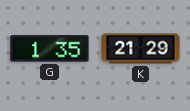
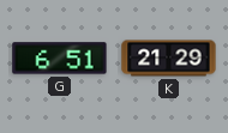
G: 1:35 -> 6:51
